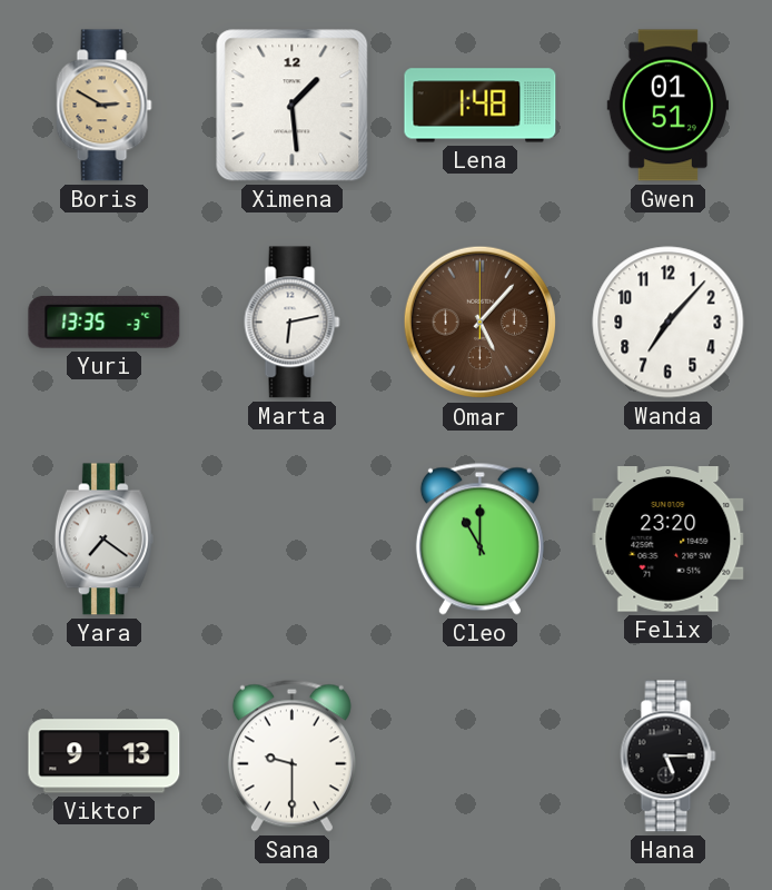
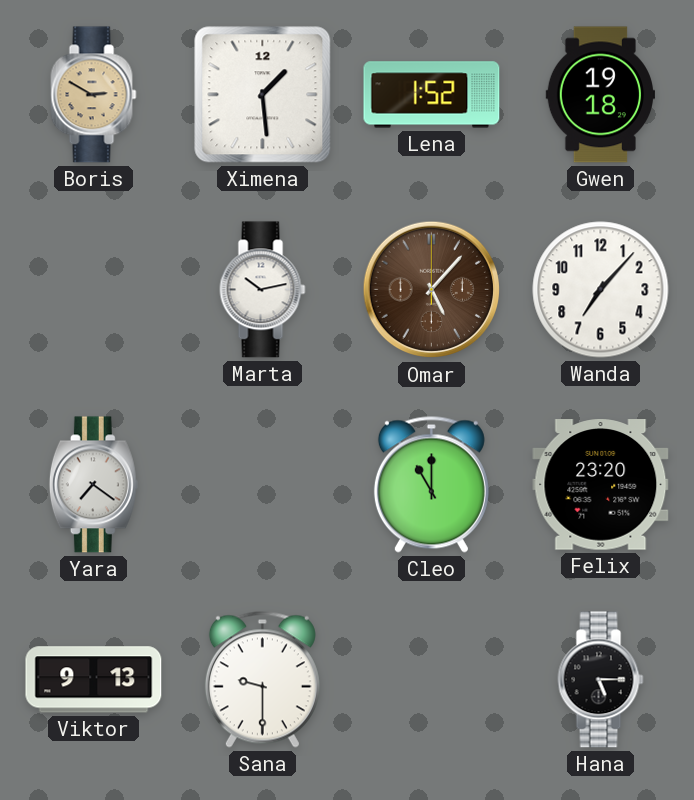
Lena: 1:48 -> 1:52
Gwen: 01:51 -> 19:18
Yuri: 13:35 -> none
Marta: 6:13 -> 10:13
